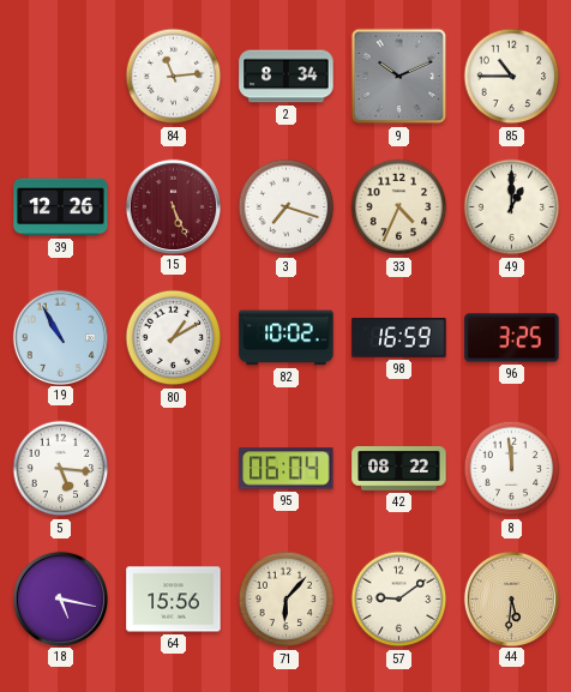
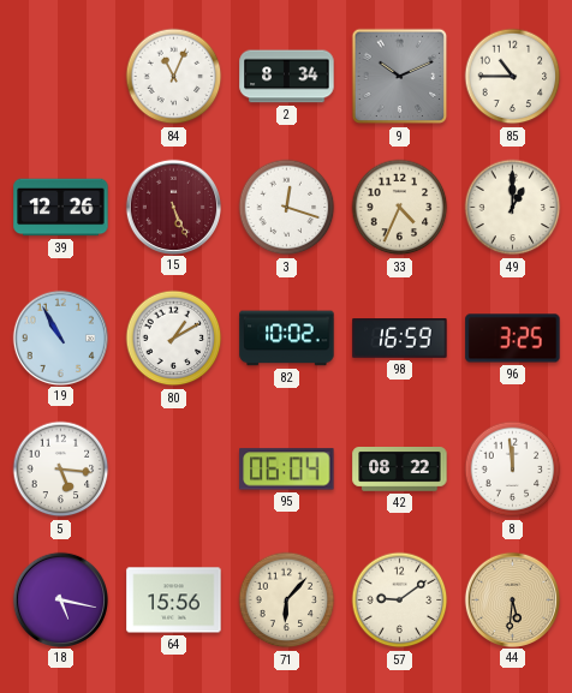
84: 11:14 -> 11:04
3: 7:18 -> 12:18
